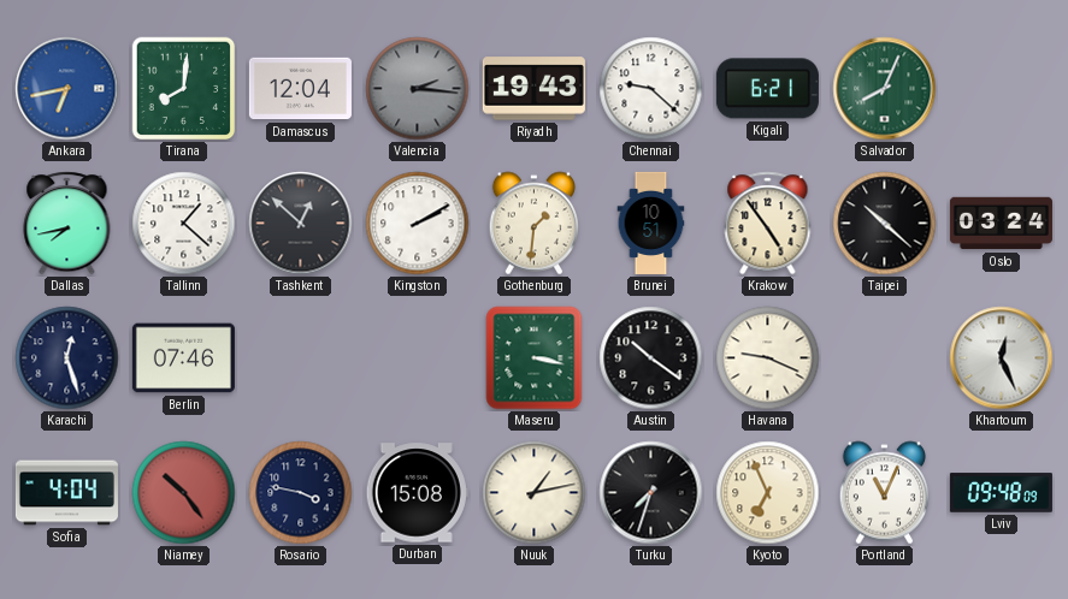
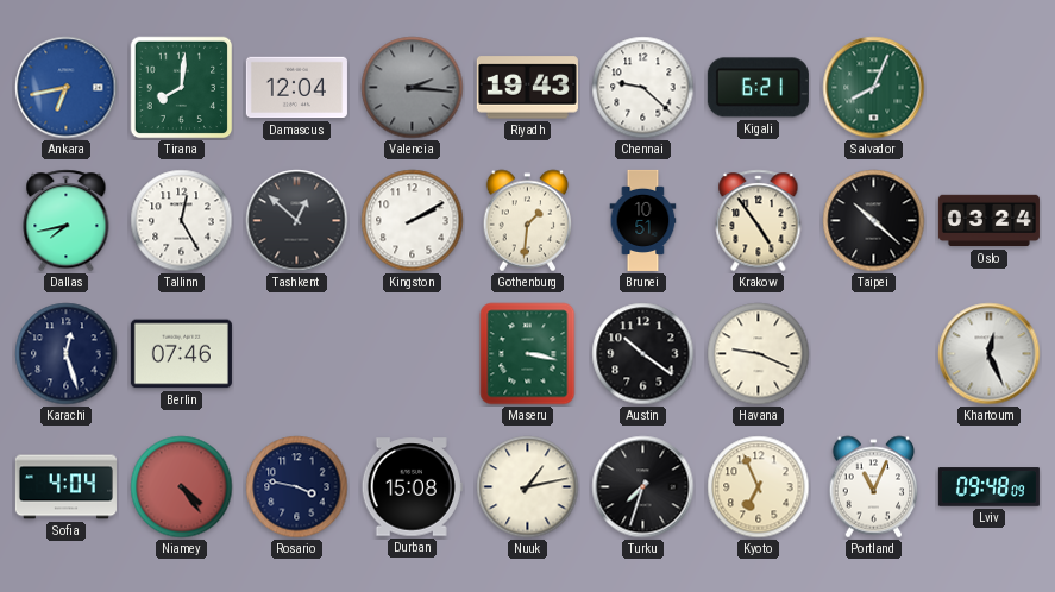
Tallinn: 1:22 -> 12:25
Niamey: 10:24 -> 4:24
